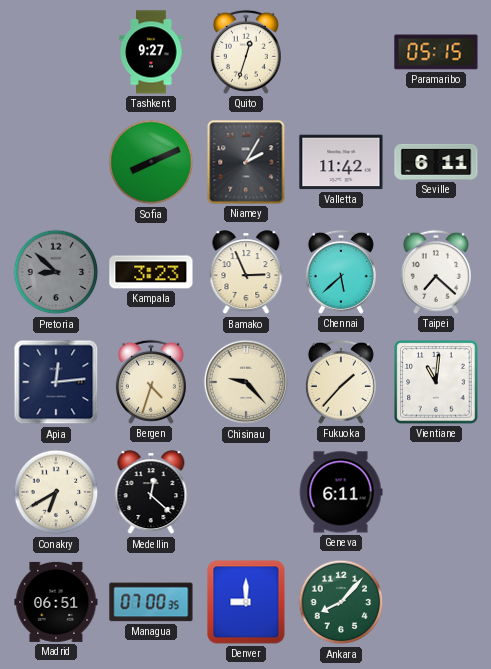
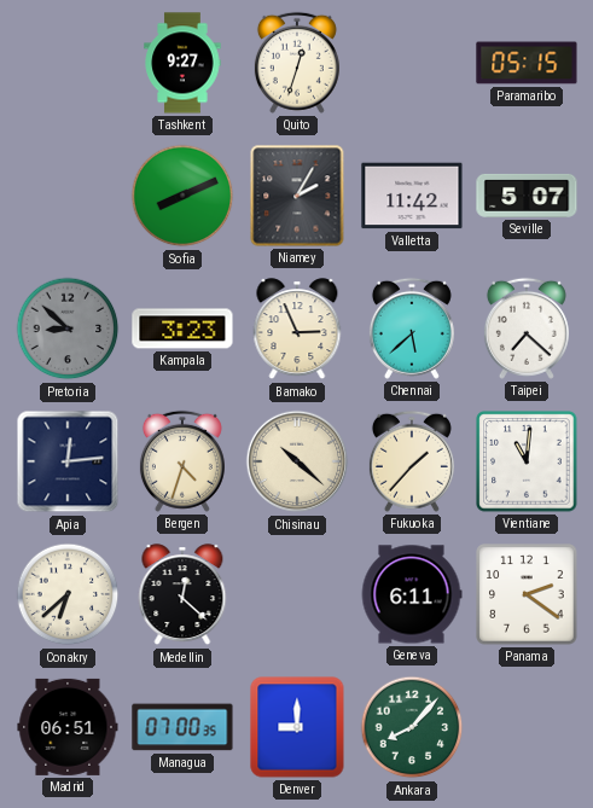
Seville: 6:11 -> 5:07
Chisinau: 9:23 -> 10:22
Conakry: 6:40 -> 6:38
Panama: none -> 2:21
